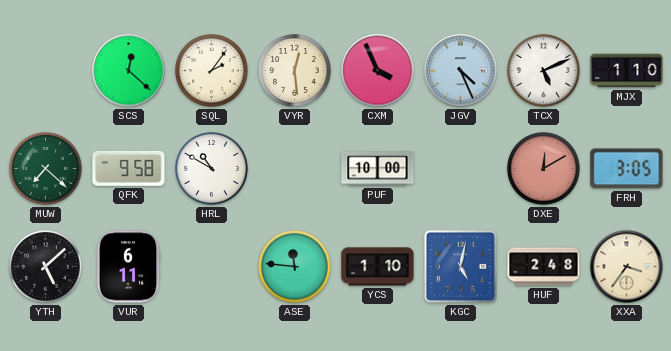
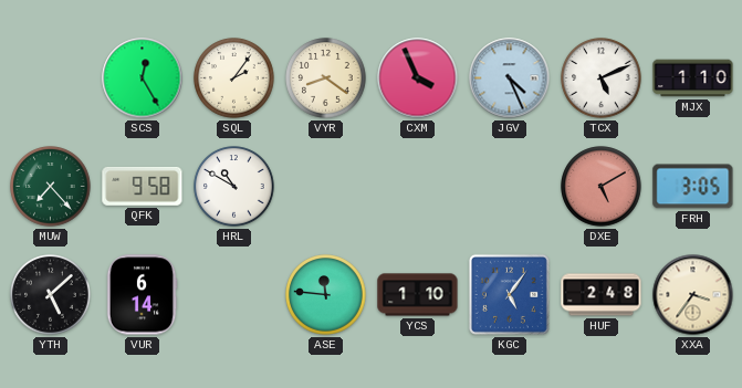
SCS: 12:22 -> 12:25
VYR: 12:29 -> 8:21
MUW: 7:22 -> 7:23
PUF: 10:00 -> none
DXE: 12:10 -> 5:10
VUR: 6:11 -> 6:14
KGC: 5:02 -> 5:06
